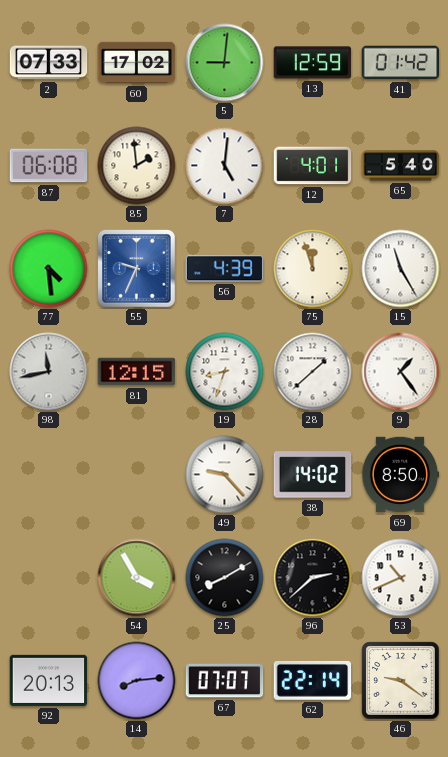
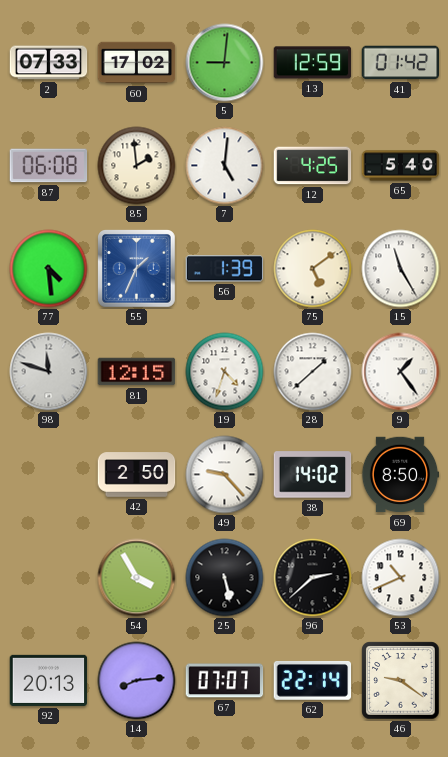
12: 4:01 -> 4:25
55: 9:34 -> 1:34
56: 4:39 -> 1:39
75: 11:57 -> 5:09
98: 11:43 -> 11:48
19: 8:33 -> 4:33
42: none -> 2:50
25: 8:10 -> 5:28
